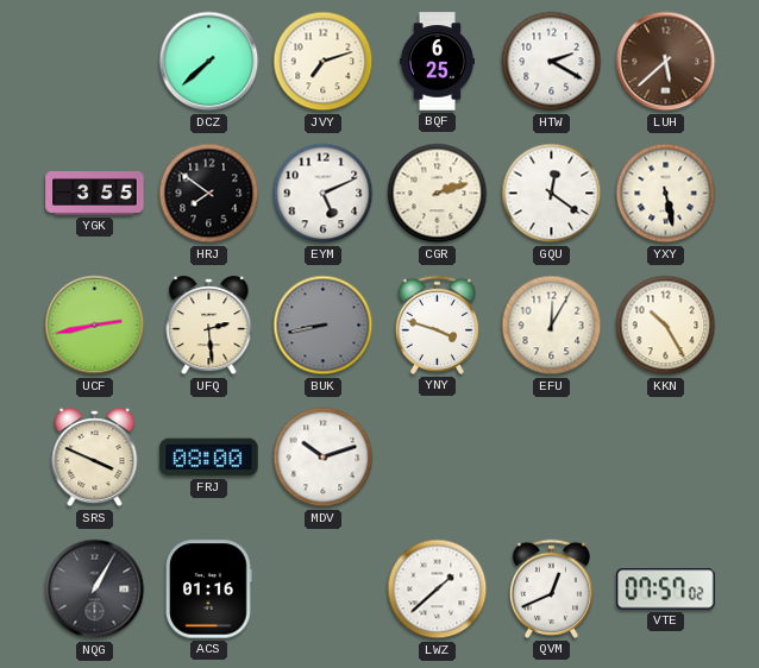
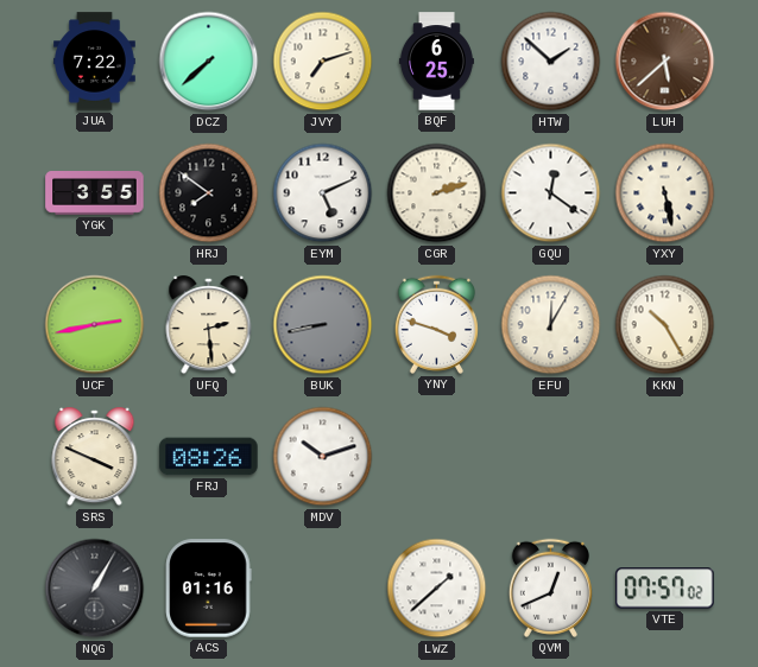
JUA: none -> 7:22
HTW: 2:20 -> 1:52
FRJ: 08:00 -> 08:26
